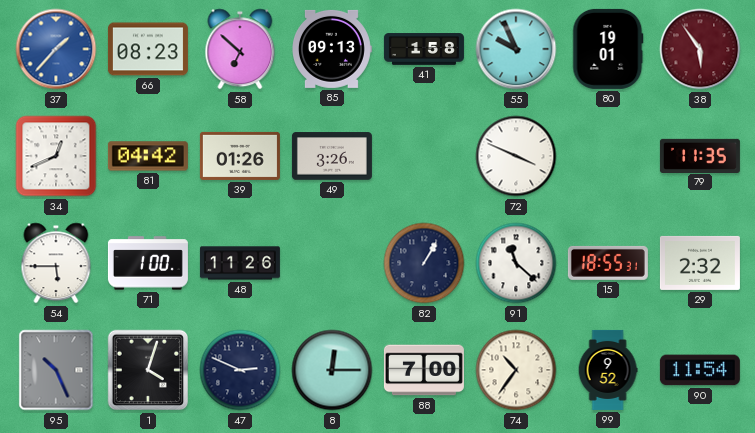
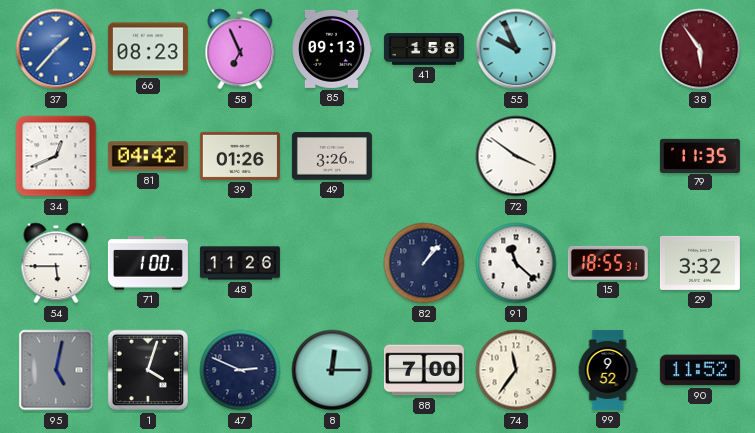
58: 6:52 -> 6:56
80: 19:01 -> none
72: 3:49 -> 3:51
82: 1:05 -> 1:07
29: 2:32 -> 3:32
95: 10:26 -> 5:02
74: 10:36 -> 11:36
90: 11:54 -> 11:52
